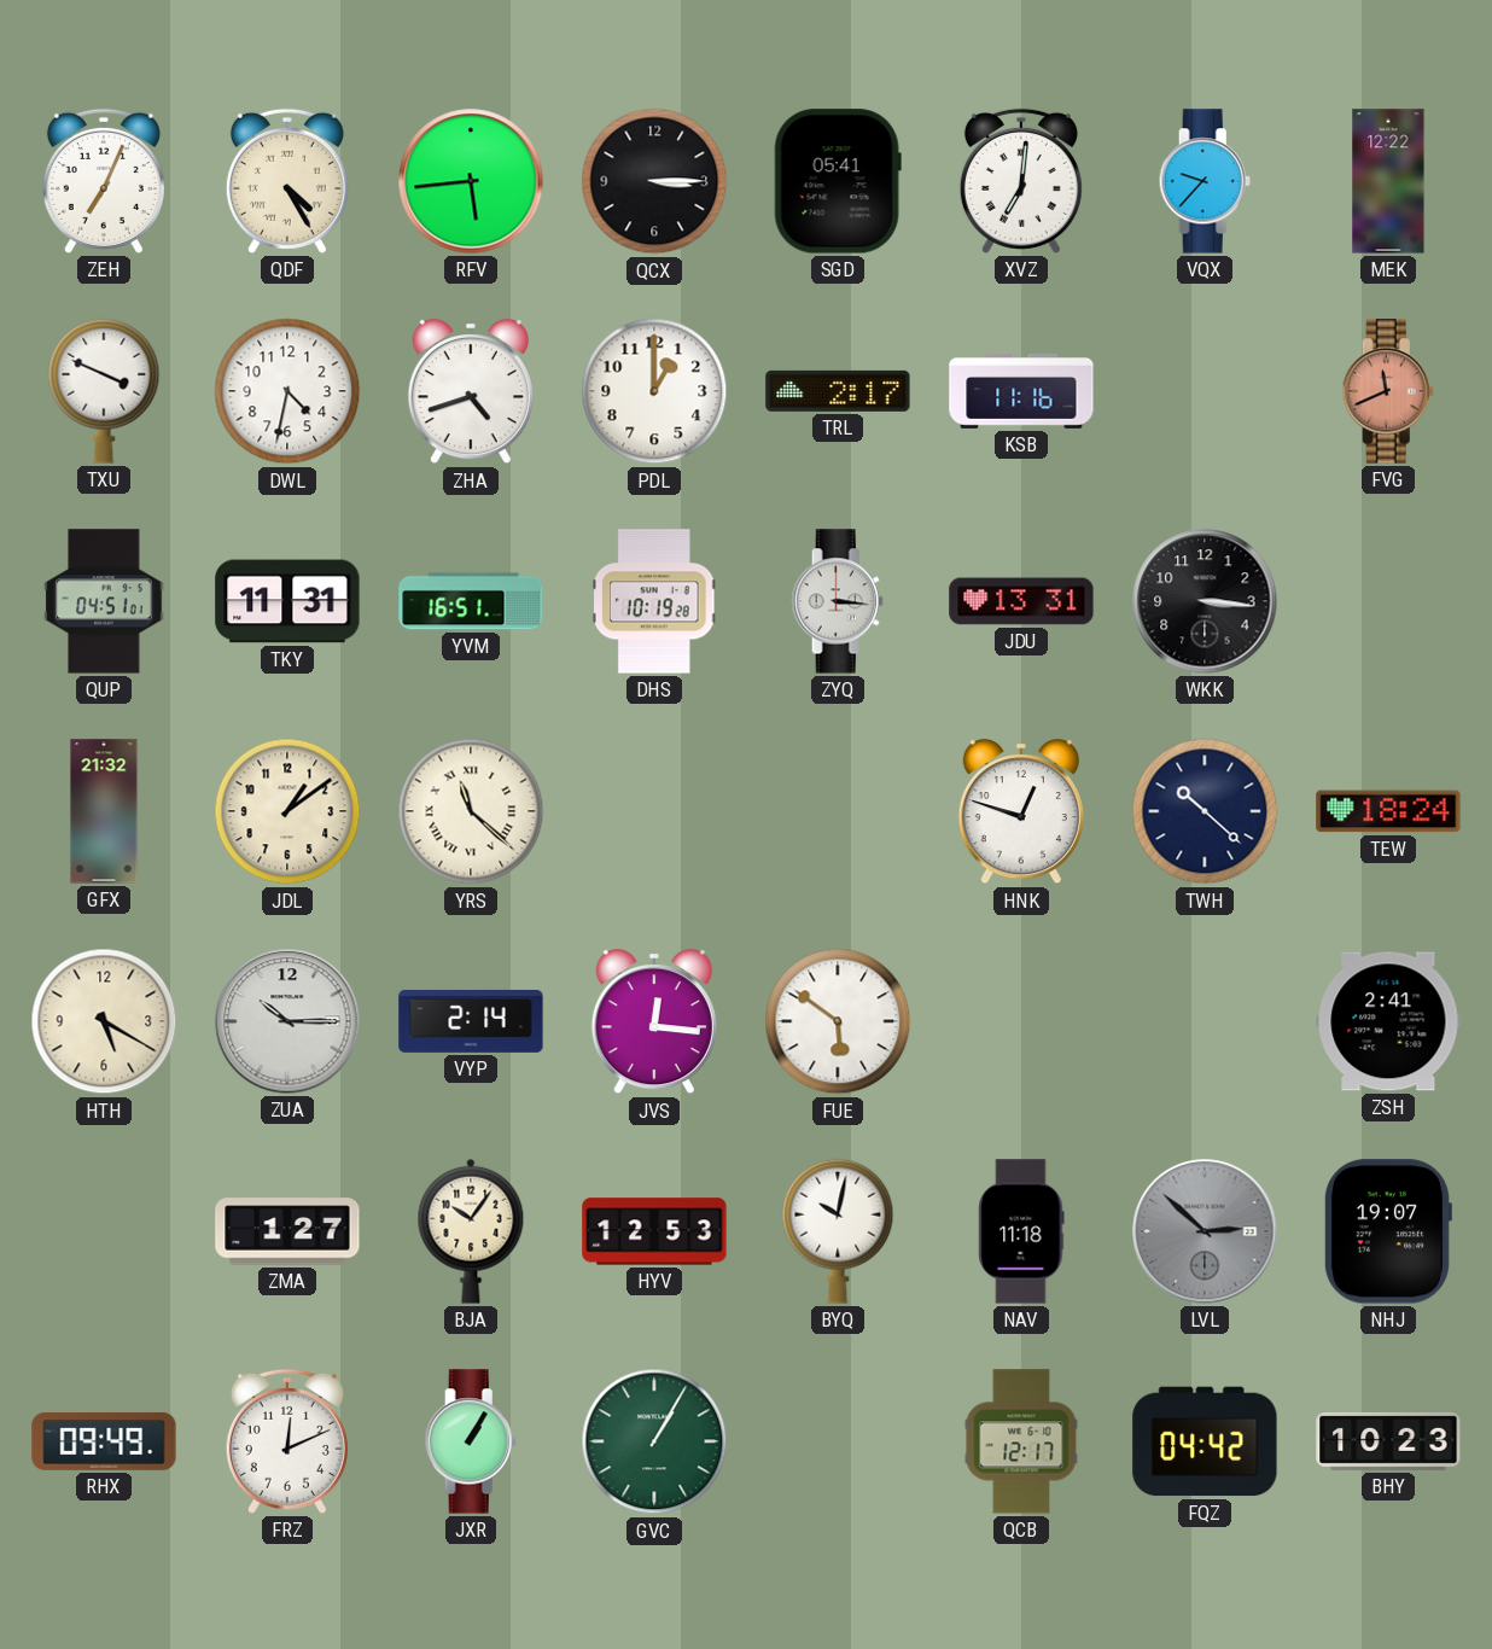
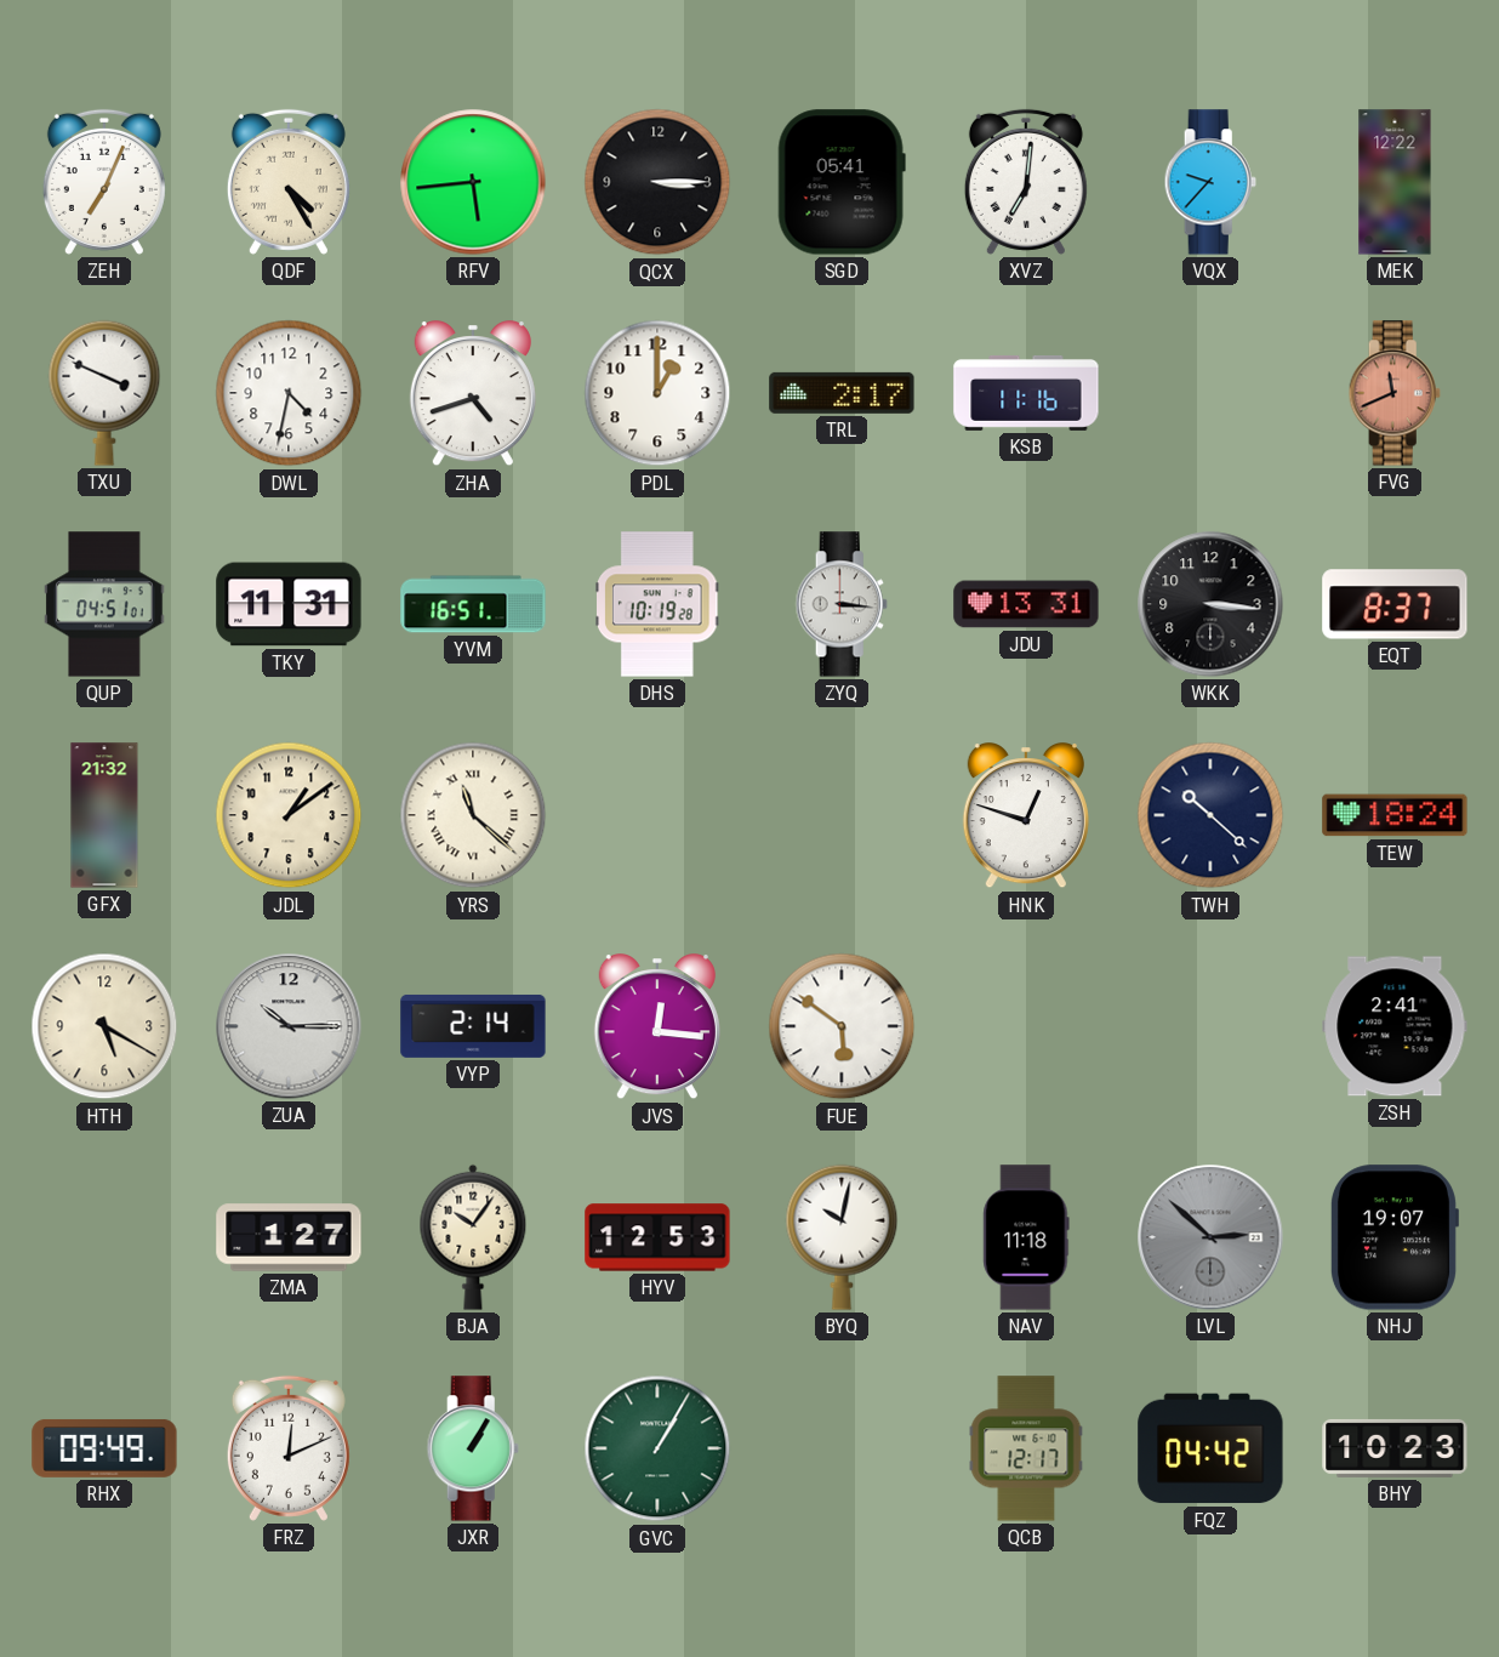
EQT: none -> 8:37
